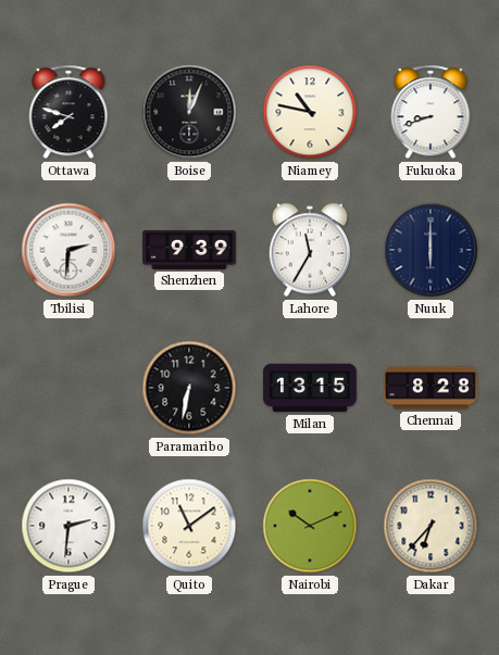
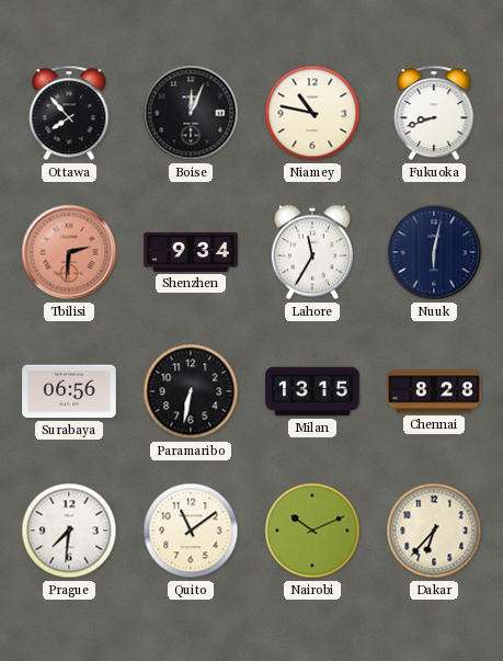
Ottawa: 7:48 -> 7:53
Tbilisi dial: white -> salmon
Shenzhen: 9:39 -> 9:34
Nuuk: 6:00 -> 6:02
Surabaya: none -> 06:56
Prague: 2:31 -> 7:31
